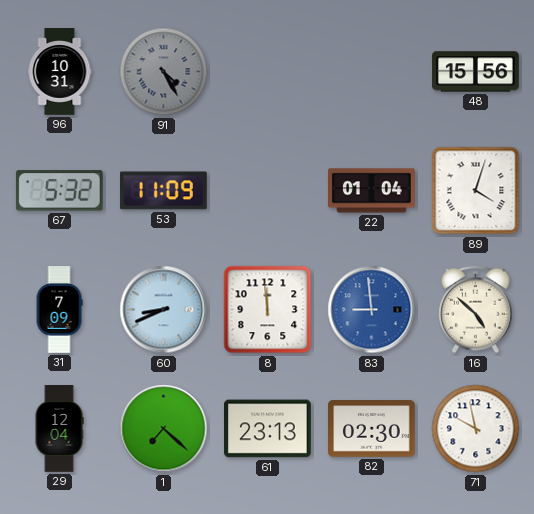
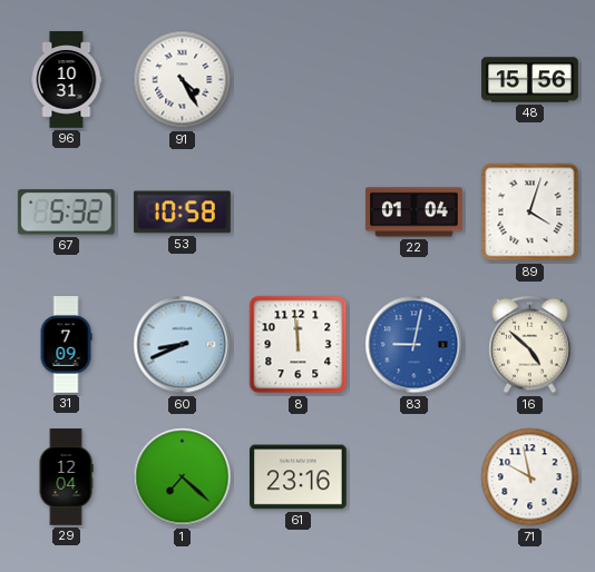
91 dial: grey -> white
53: 11:09 -> 10:58
83: 8:59 -> 9:02
61: 23:13 -> 23:16
82: 02:30 -> none
